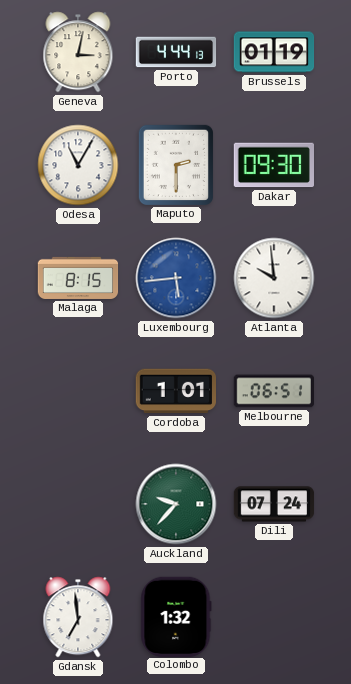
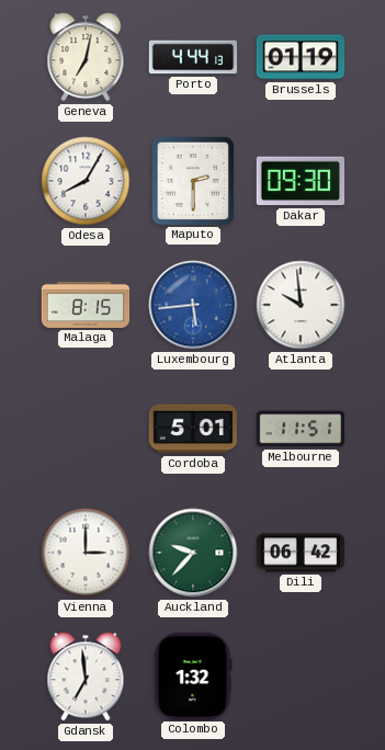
Geneva: 3:02 -> 7:02
Odesa: 11:05 -> 8:05
Cordoba: 1:01 -> 5:01
Melbourne: 06:51 -> 11:51
Vienna: none -> 3:00
Dili: 07:24 -> 06:42
